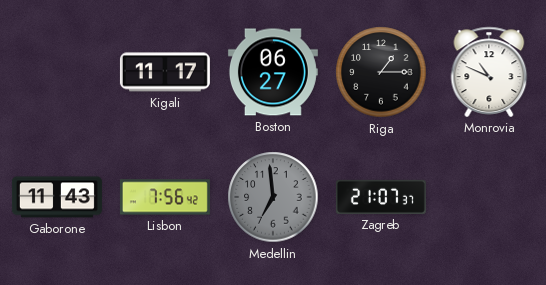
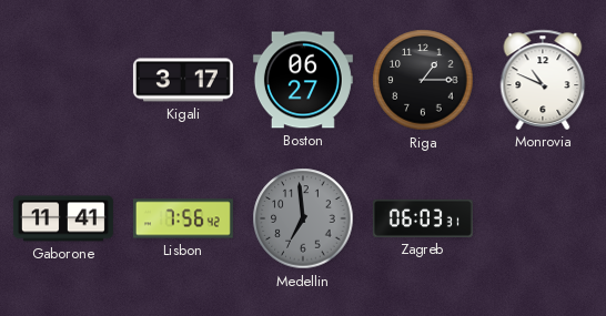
Kigali: 11:17 -> 3:17
Gaborone: 11:43 -> 11:41
Zagreb: 21:07 -> 06:03
